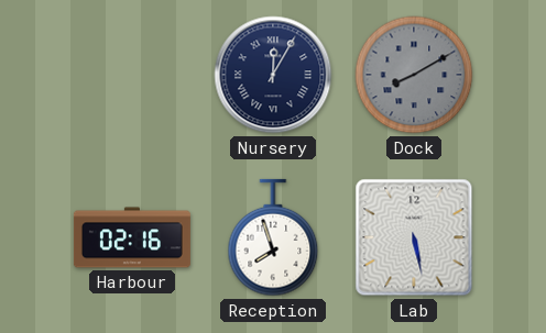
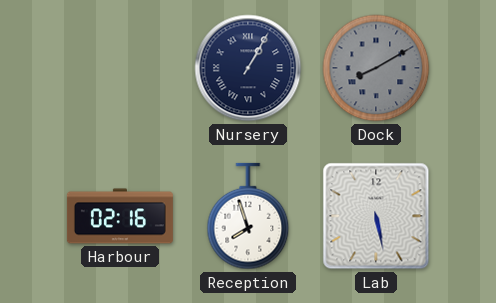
Nursery: 12:05 -> 1:05
